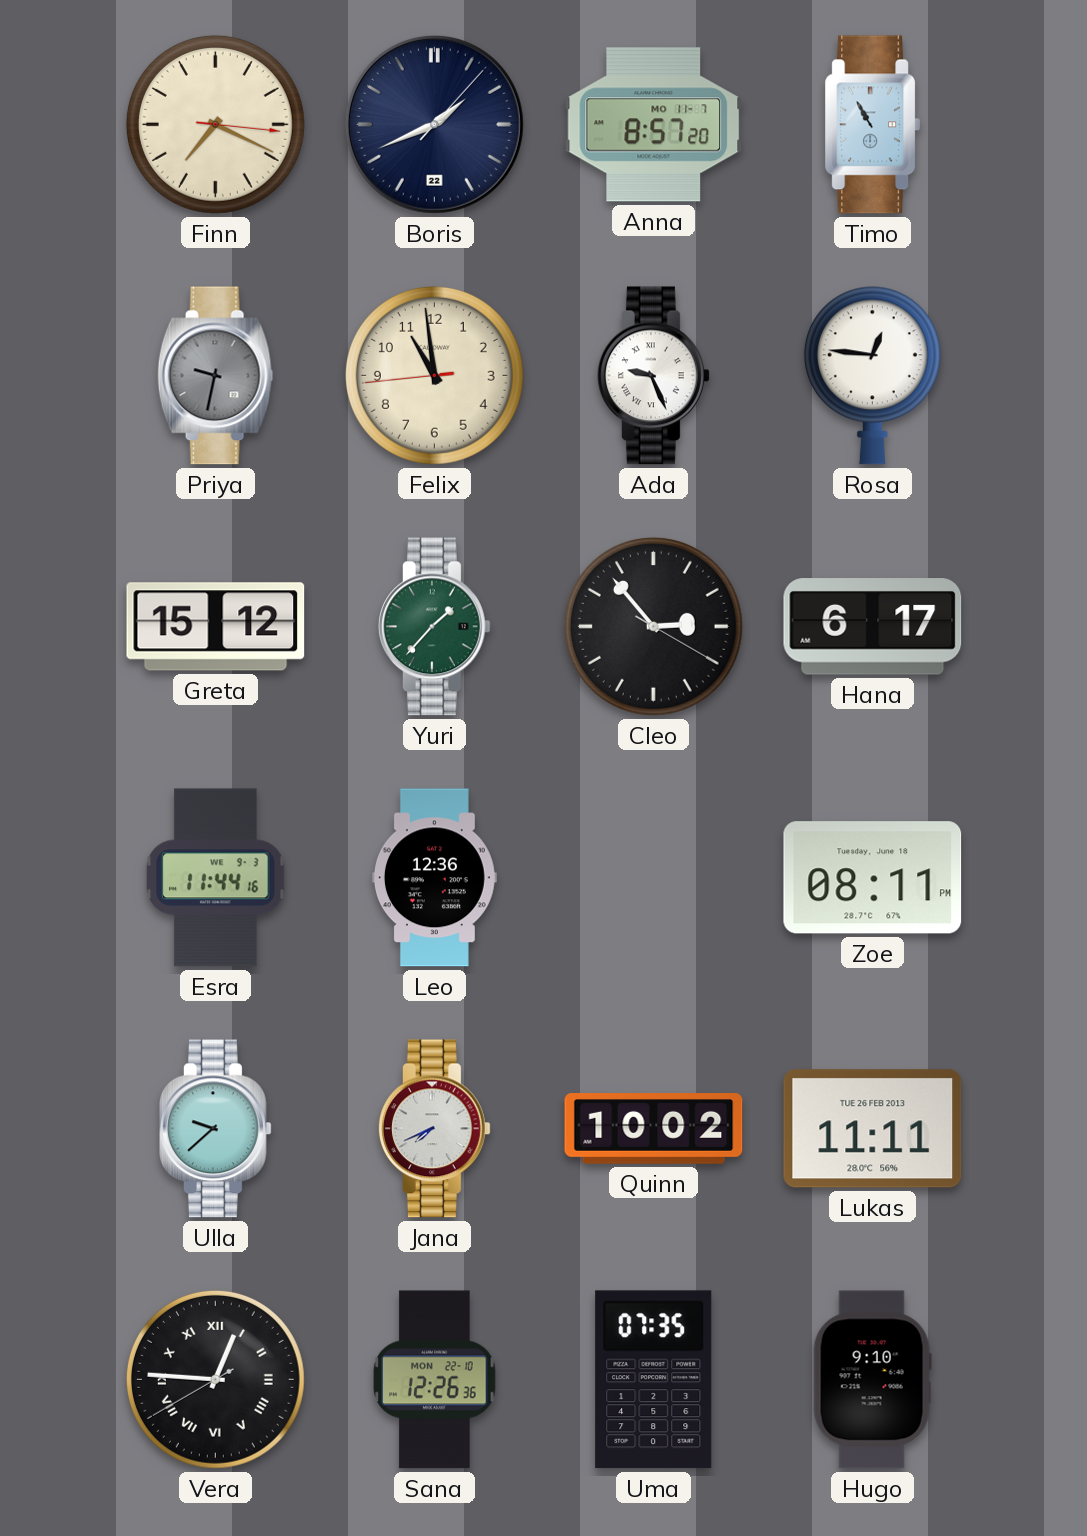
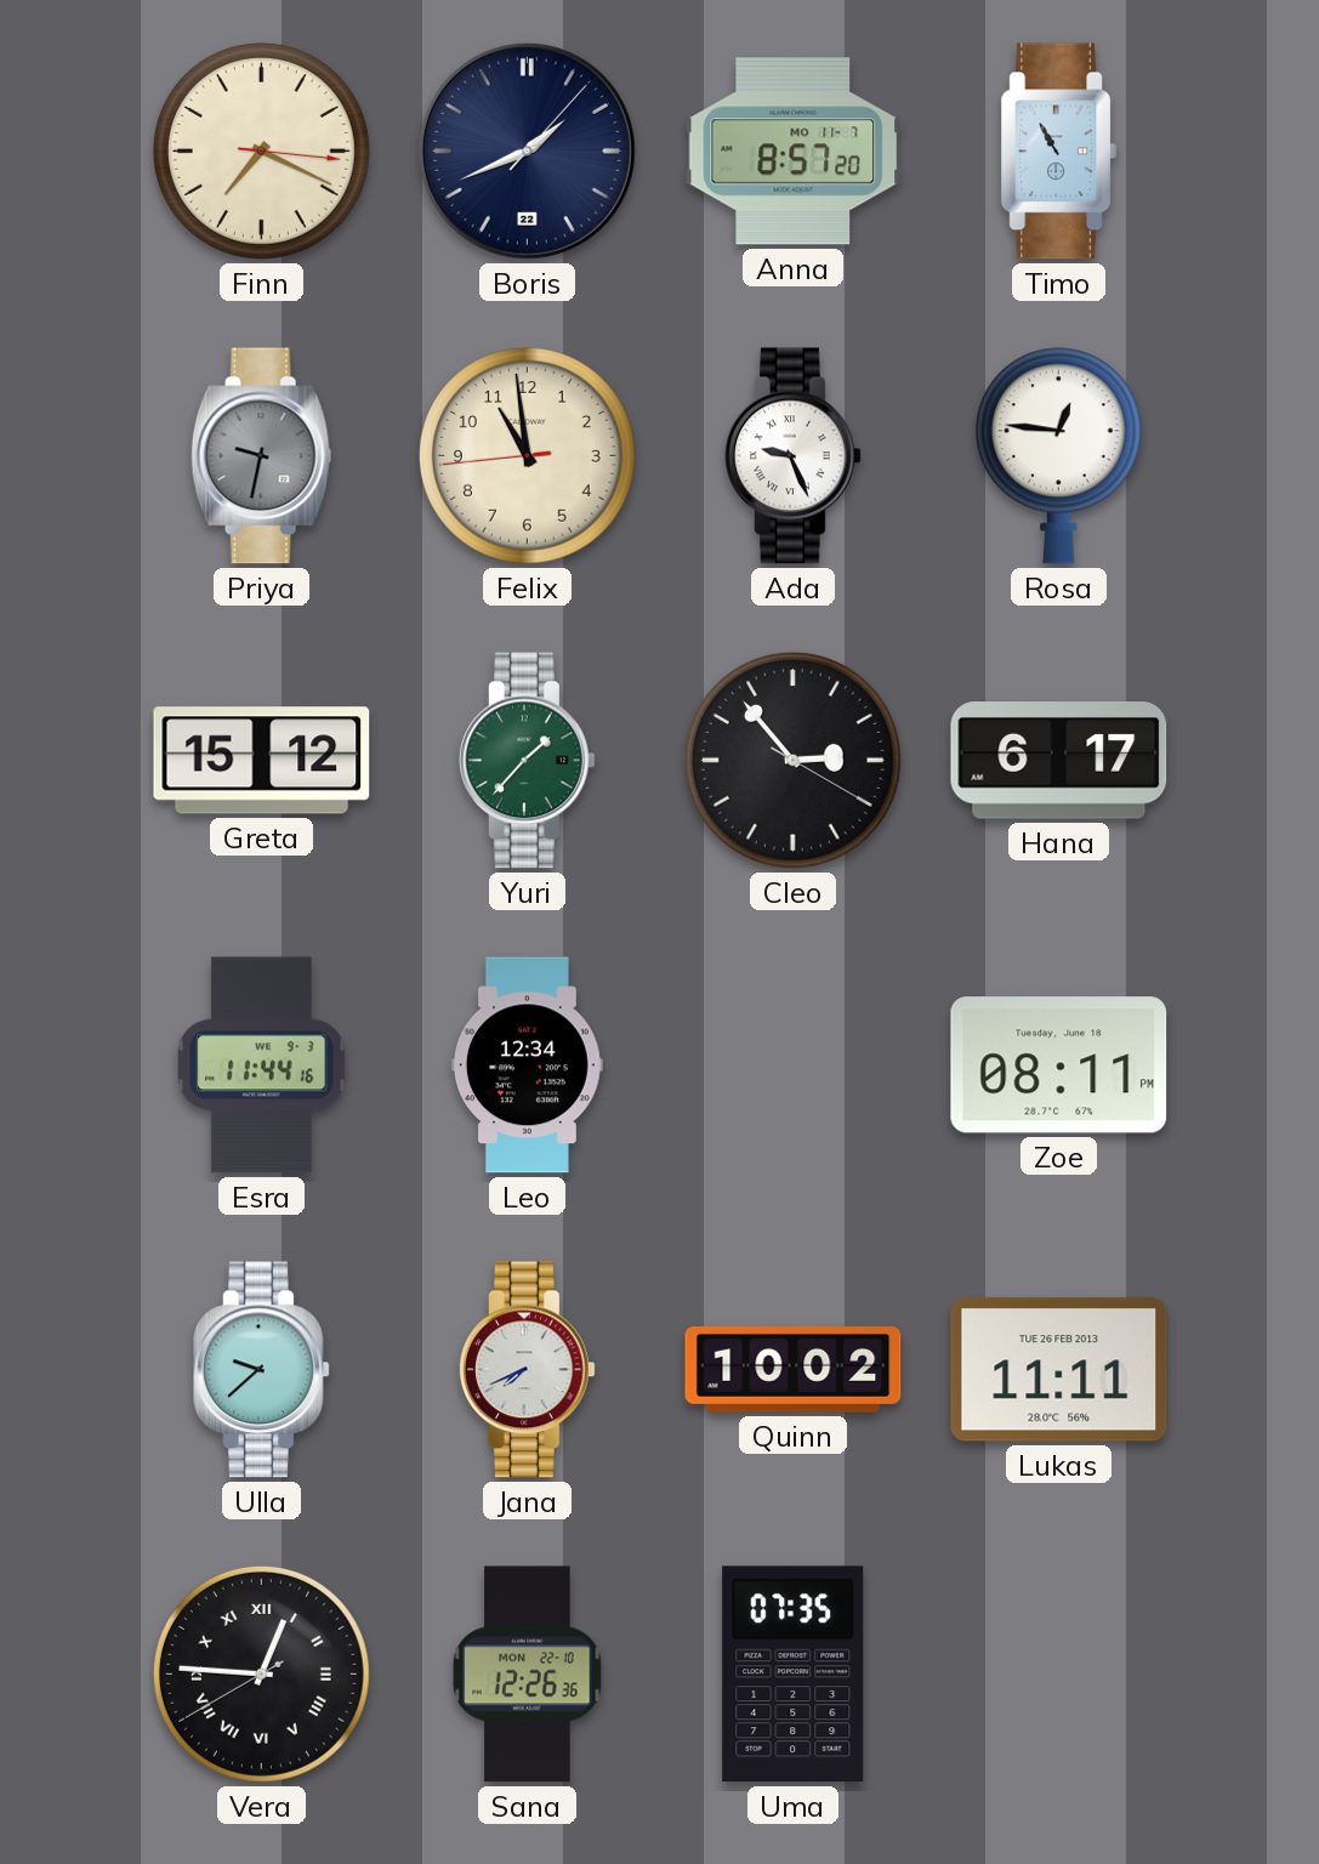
Leo: 12:36 -> 12:34
Hugo: 9:10 -> none
